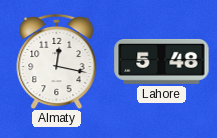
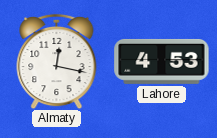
Lahore: 5:48 -> 4:53
